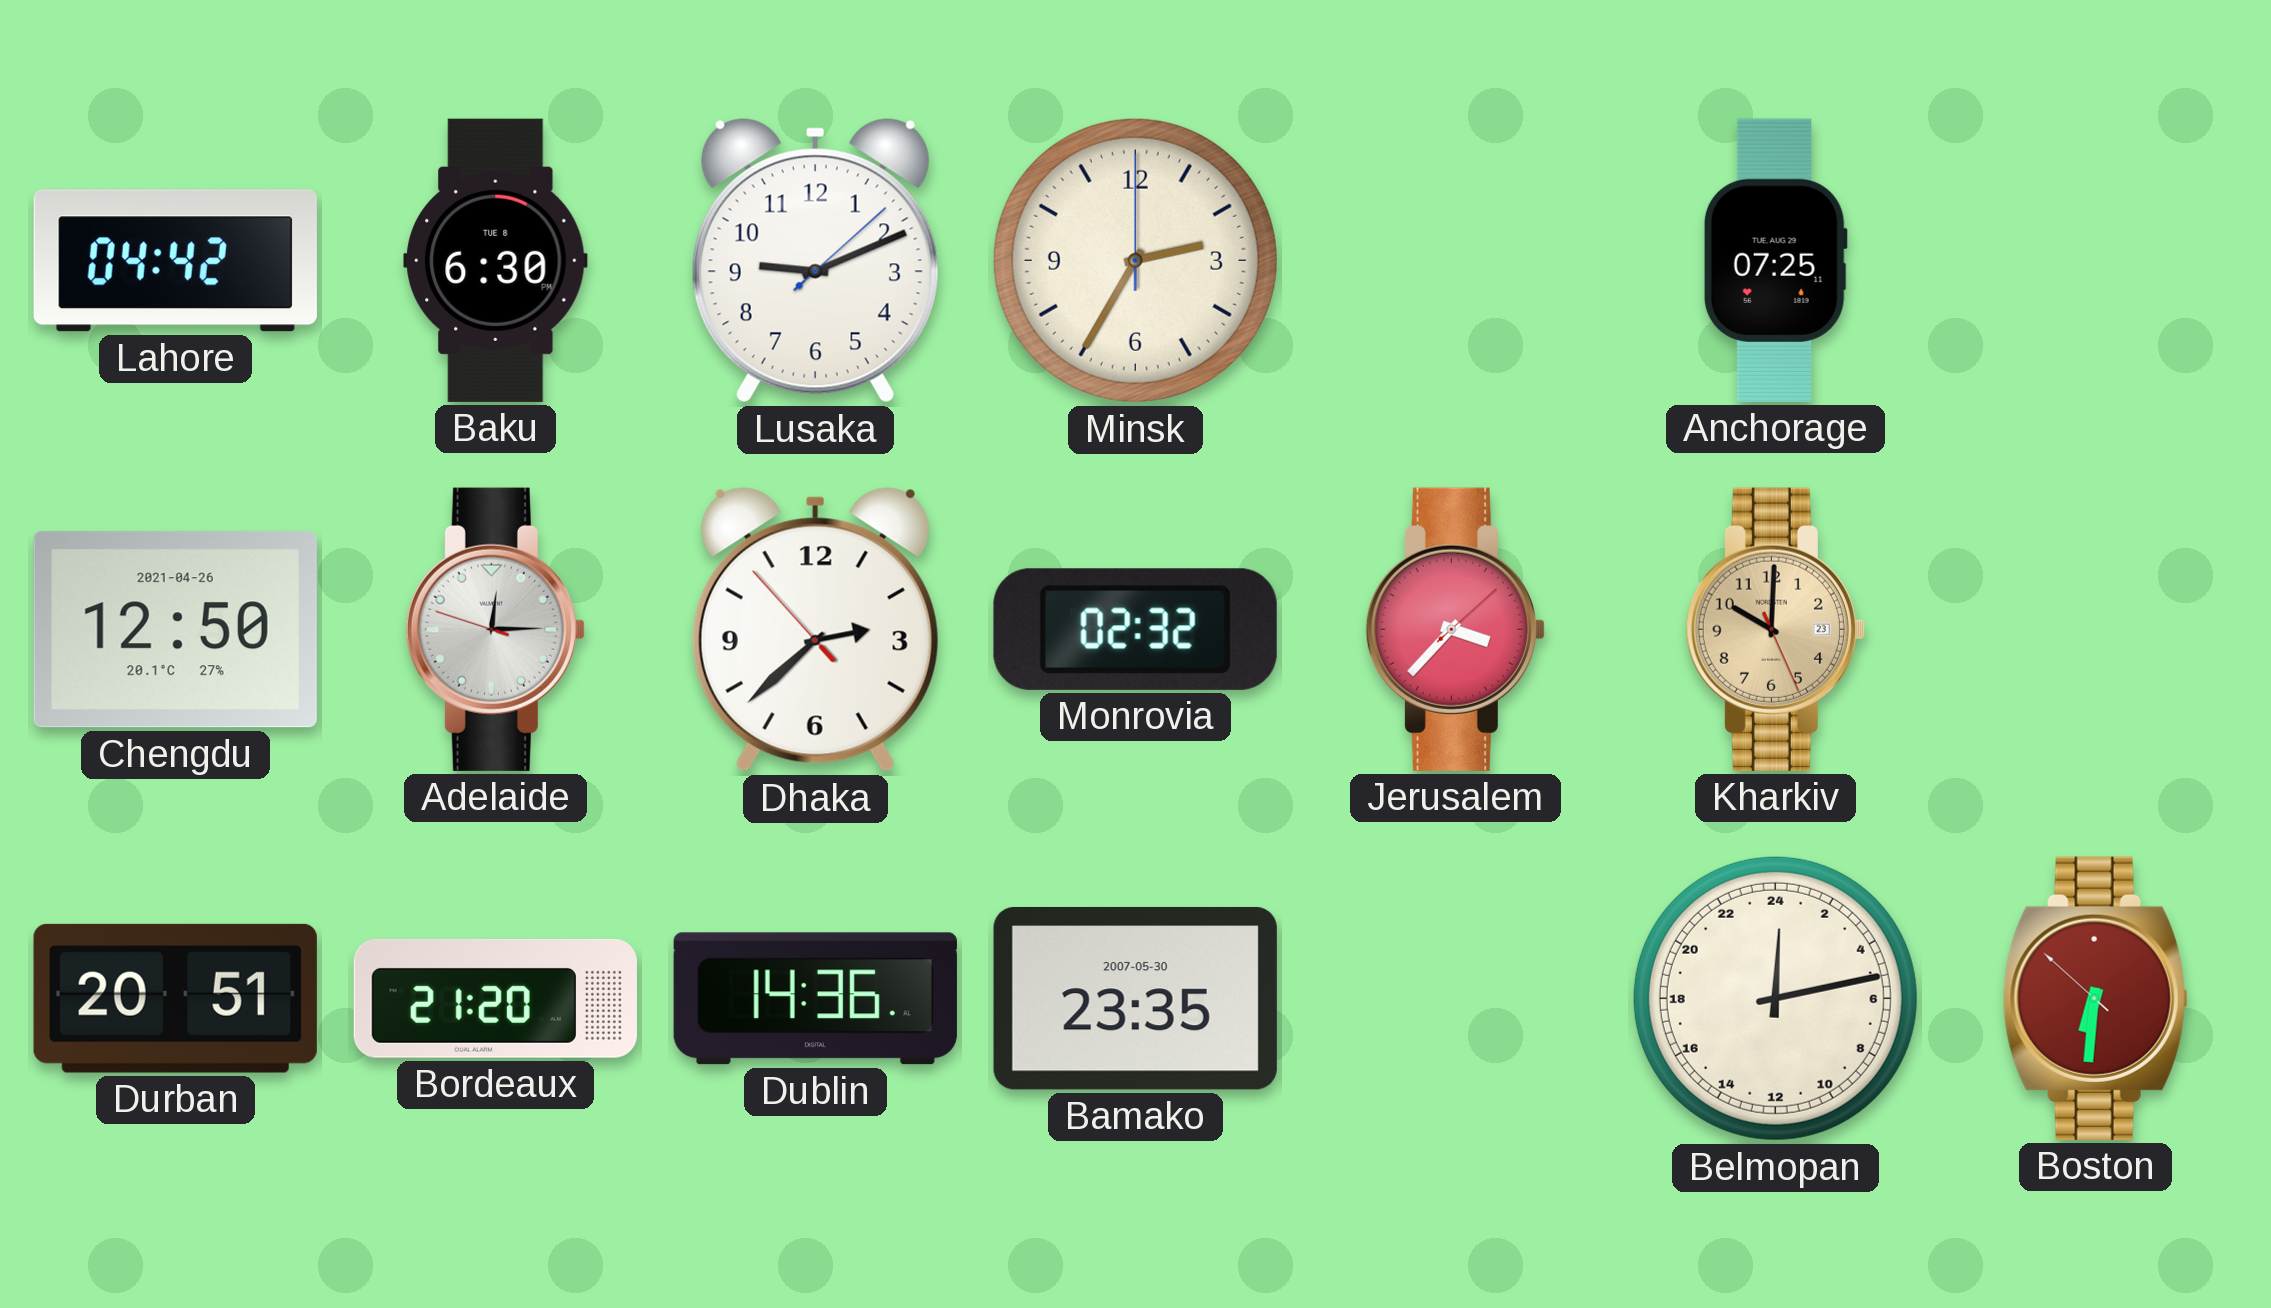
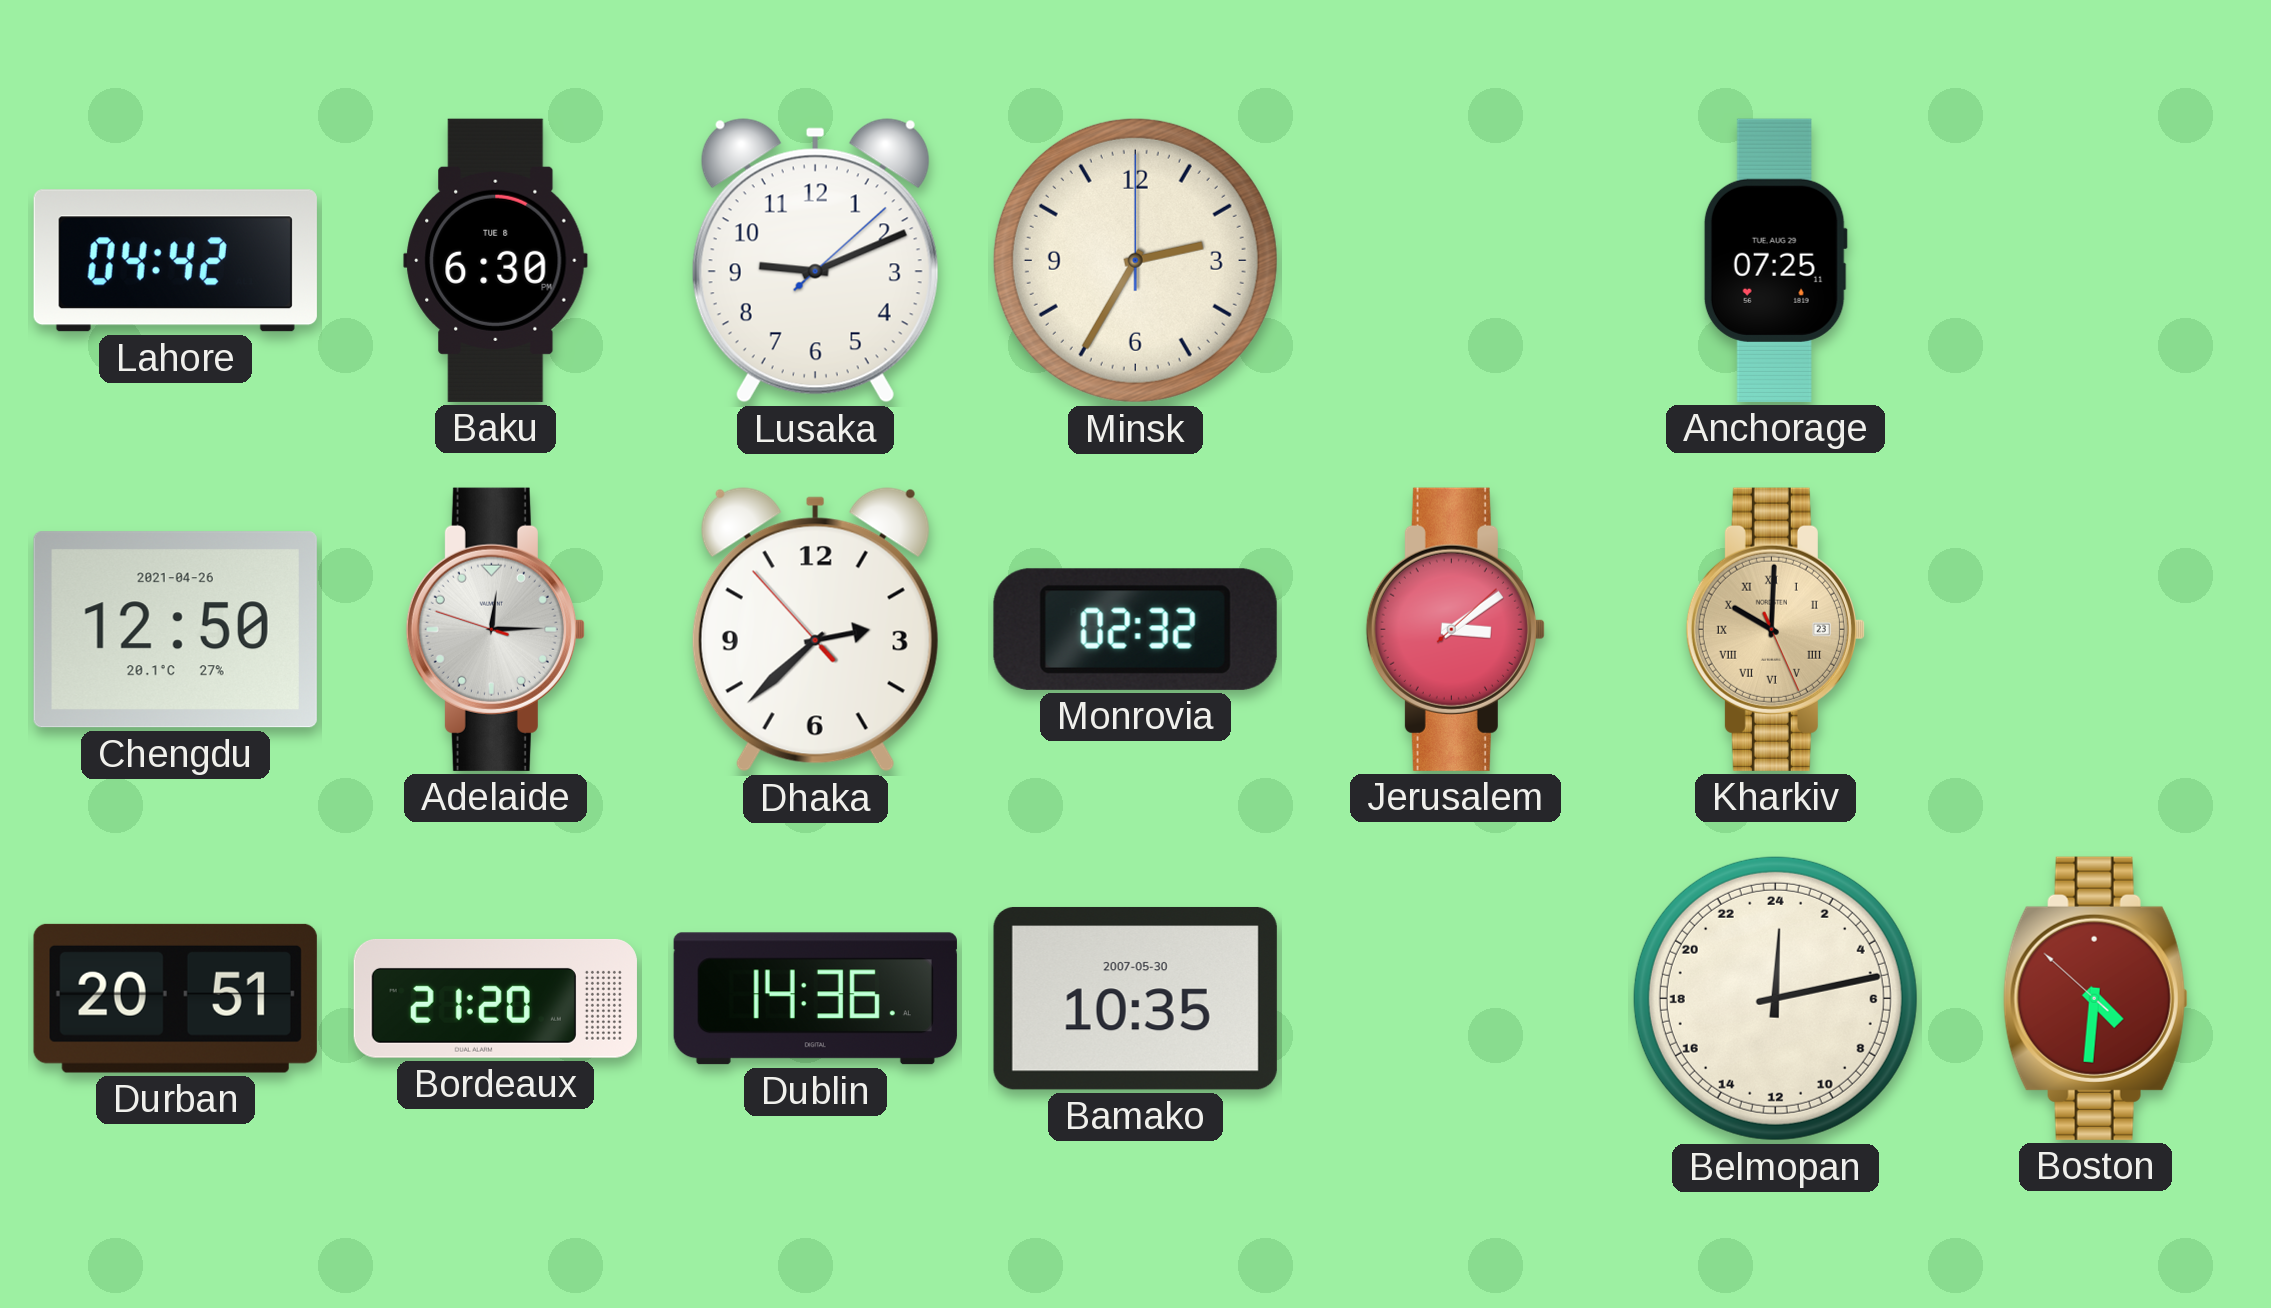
Jerusalem: 3:37 -> 3:09
Kharkiv numerals: Arabic -> Roman
Bamako: 23:35 -> 10:35
Boston: 6:30 -> 4:30
